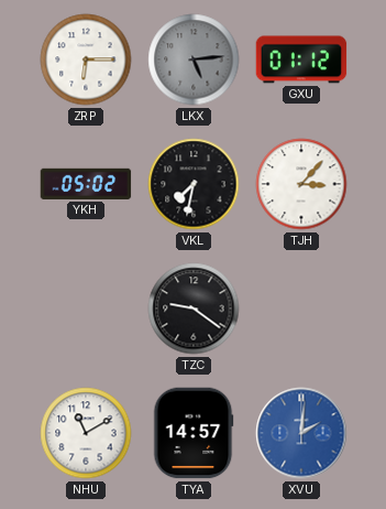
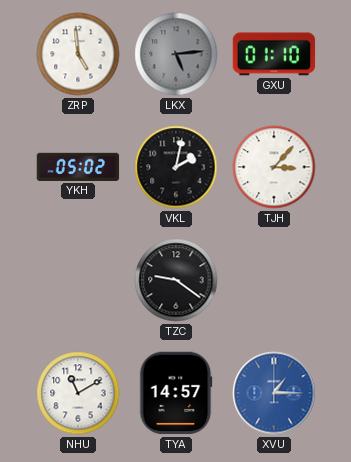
ZRP: 6:15 -> 4:59
GXU: 01:12 -> 01:10
VKL: 7:32 -> 2:02
XVU: 2:01 -> 1:15
